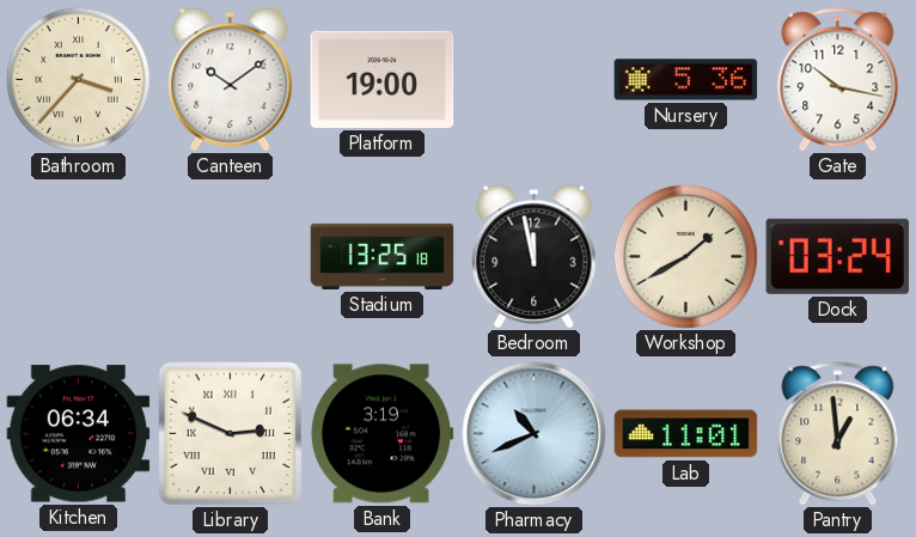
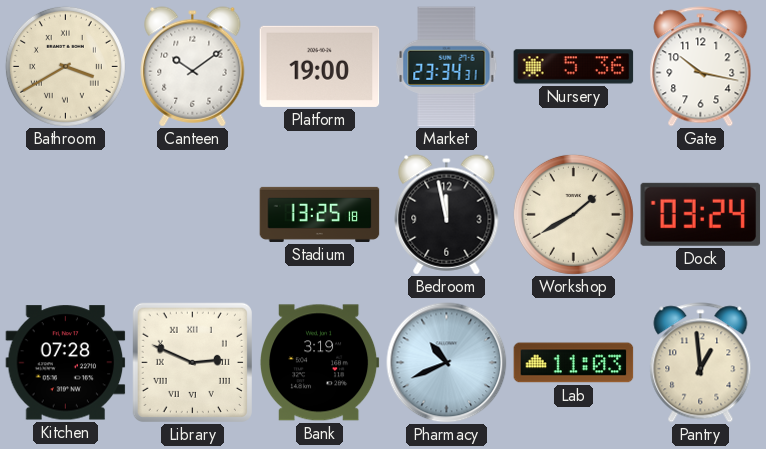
Bathroom: 3:37 -> 3:40
Market: none -> 23:34
Kitchen: 06:34 -> 07:28
Lab: 11:01 -> 11:03
